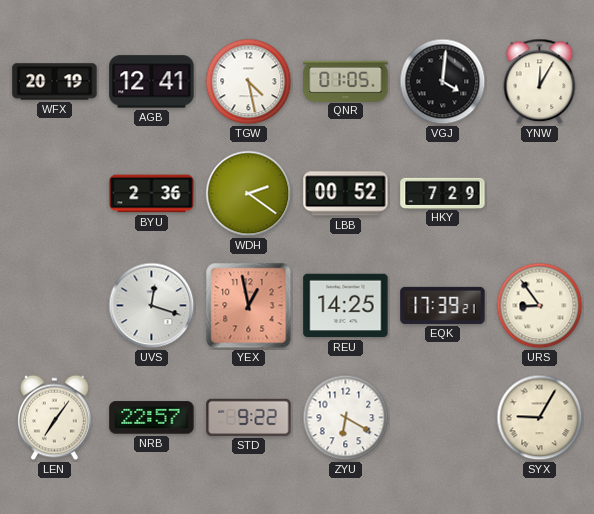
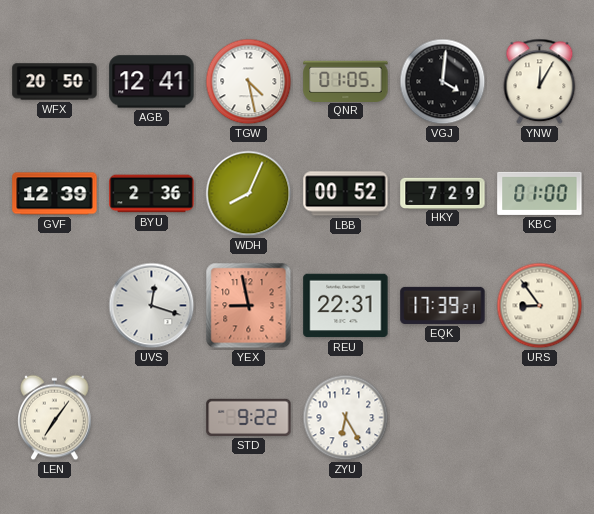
WFX: 20:19 -> 20:50
GVF: none -> 12:39
WDH: 2:21 -> 8:04
KBC: none -> 01:00
YEX: 12:58 -> 8:58
REU: 14:25 -> 22:31
NRB: 22:57 -> none
ZYU: 6:20 -> 6:25
SYX: 9:05 -> none
